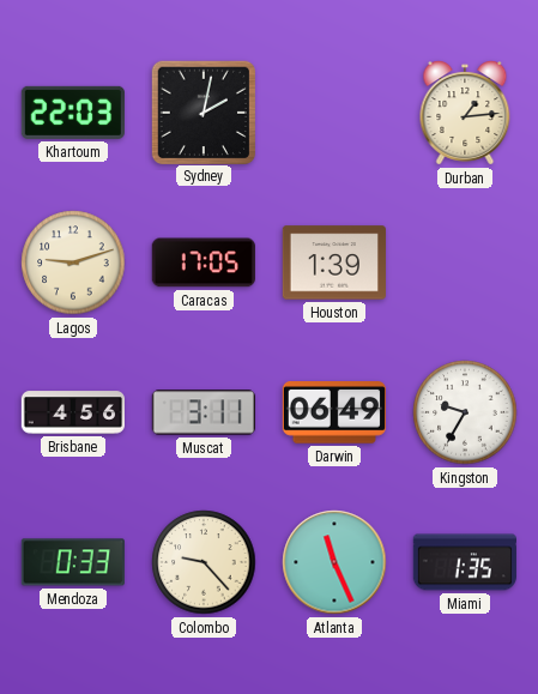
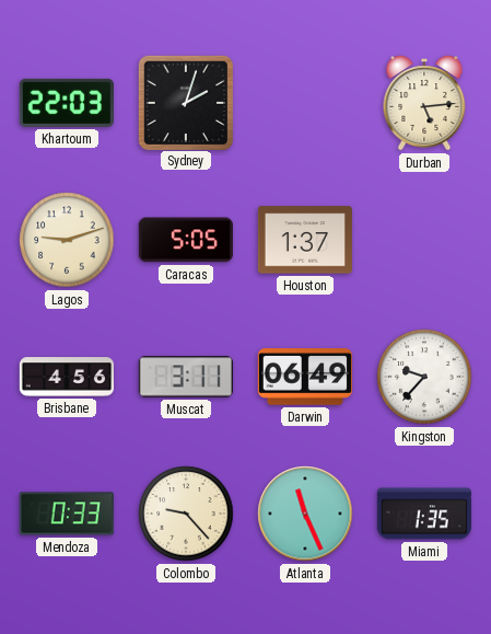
Sydney: 2:02 -> 2:03
Durban: 1:14 -> 5:14
Caracas: 17:05 -> 5:05
Houston: 1:39 -> 1:37
Kingston: 9:35 -> 9:37
